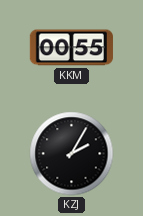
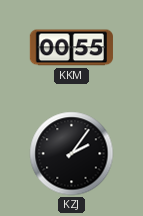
KZJ: 2:05 -> 2:06
